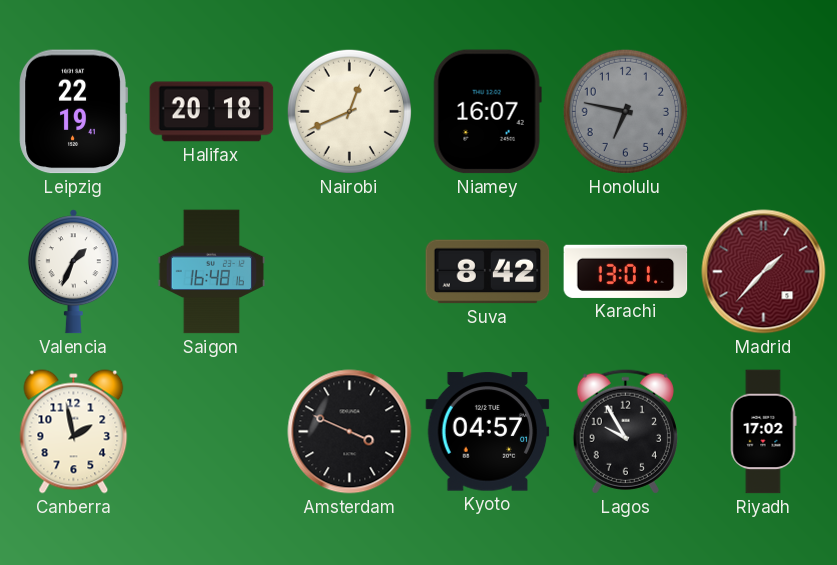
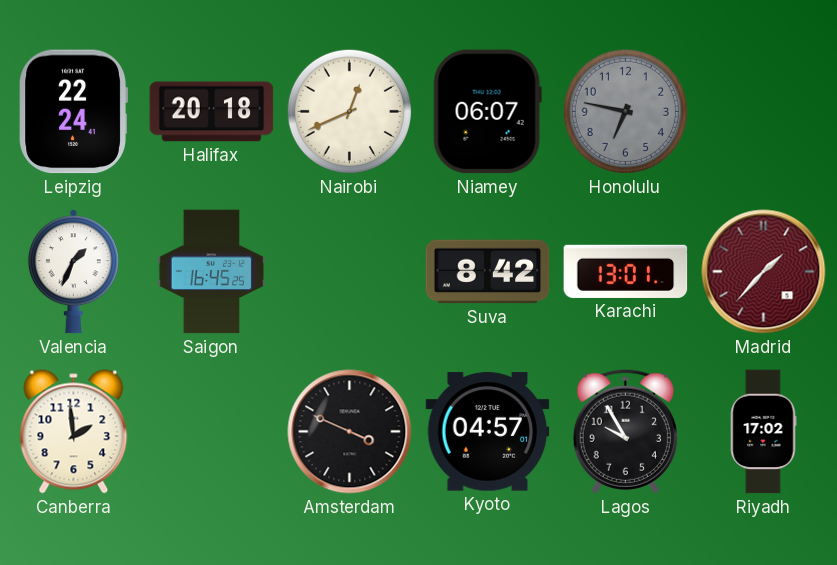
Leipzig: 22:19 -> 22:24
Niamey: 16:07 -> 06:07
Saigon: 16:48 -> 16:45
Canberra: 1:58 -> 1:59
